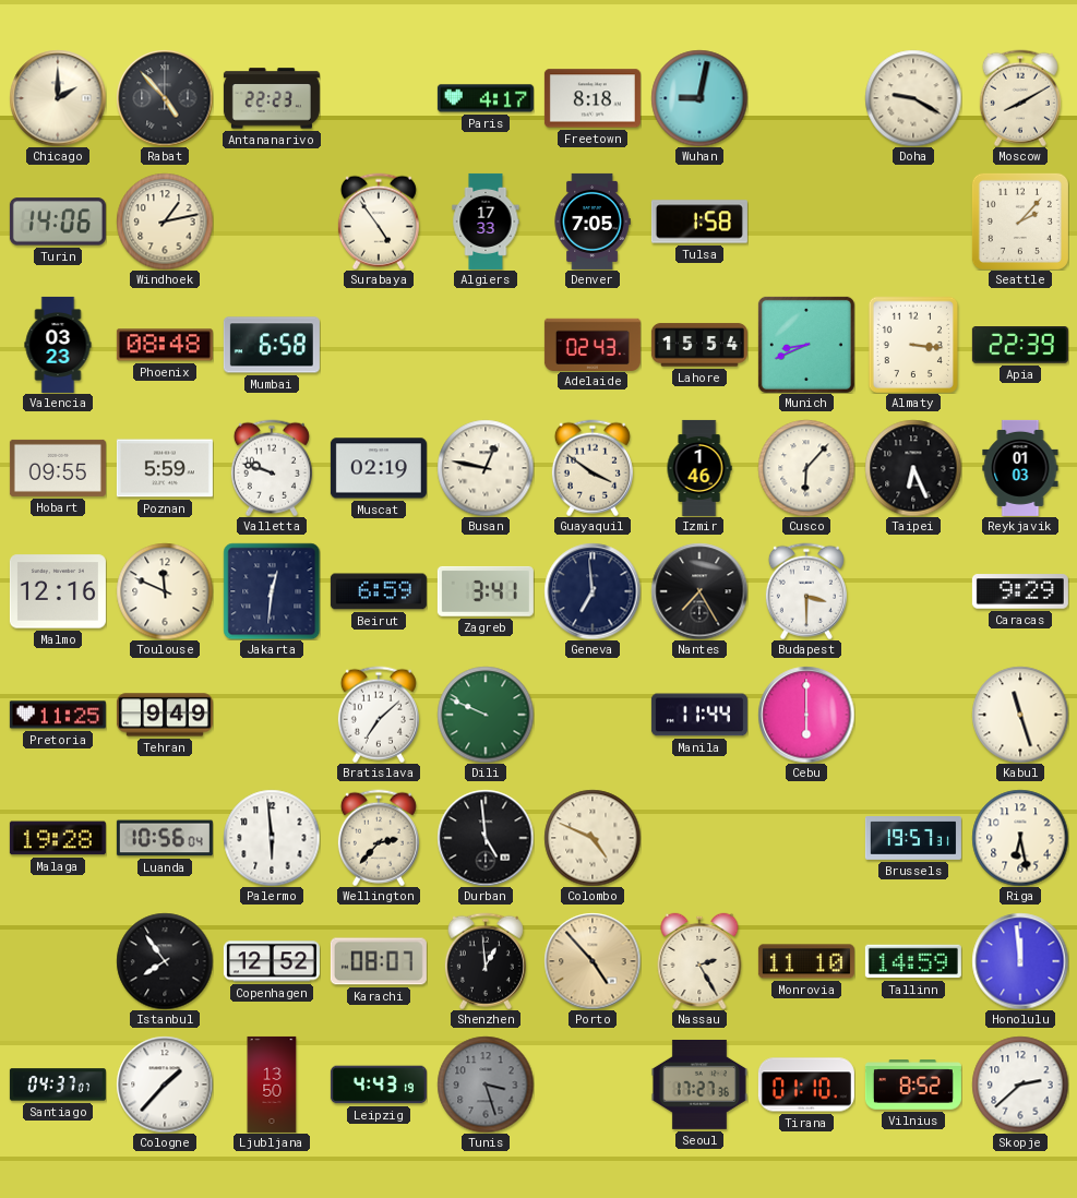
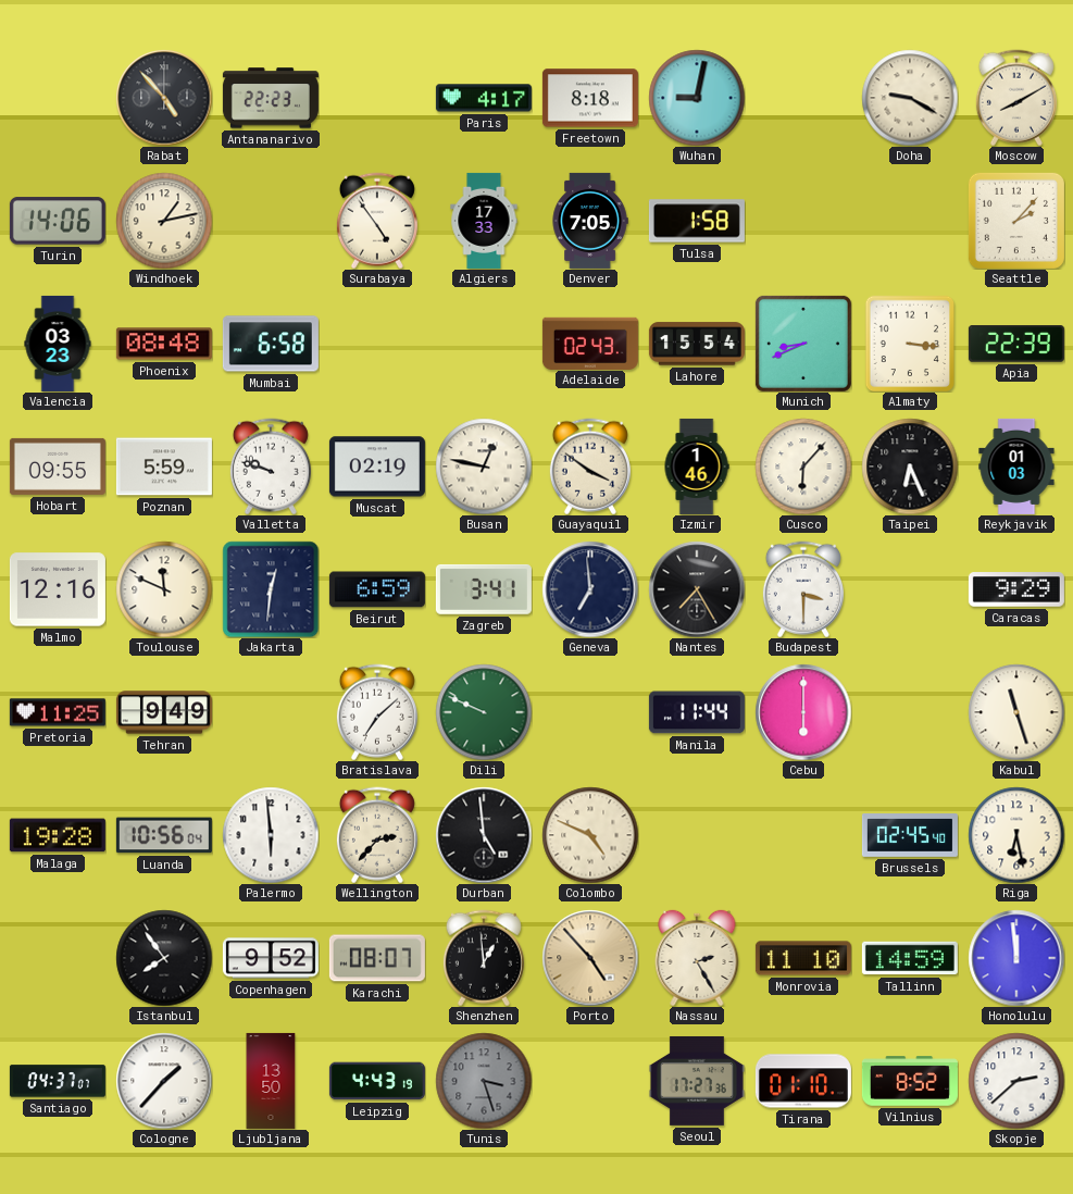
Chicago: 2:00 -> none
Brussels: 19:57 -> 02:45
Copenhagen: 12:52 -> 9:52
